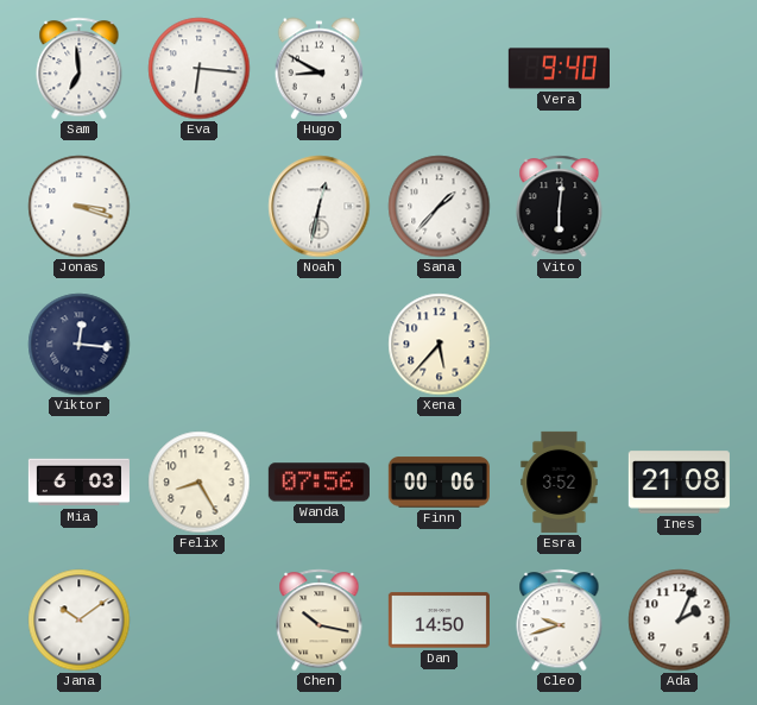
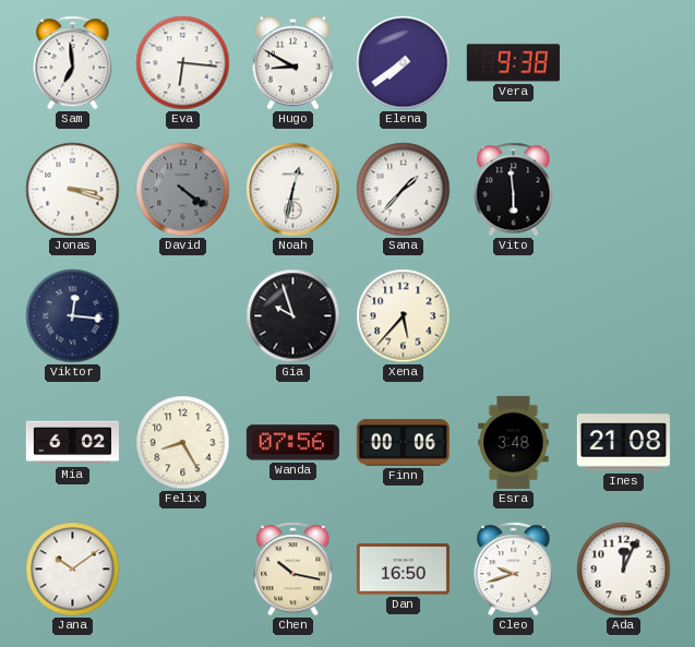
Elena: none -> 7:39
Vera: 9:40 -> 9:38
David: none -> 4:21
Vito: 6:01 -> 5:59
Gia: none -> 9:57
Mia: 6:03 -> 6:02
Esra: 3:52 -> 3:48
Dan: 14:50 -> 16:50
Ada: 2:04 -> 12:04
